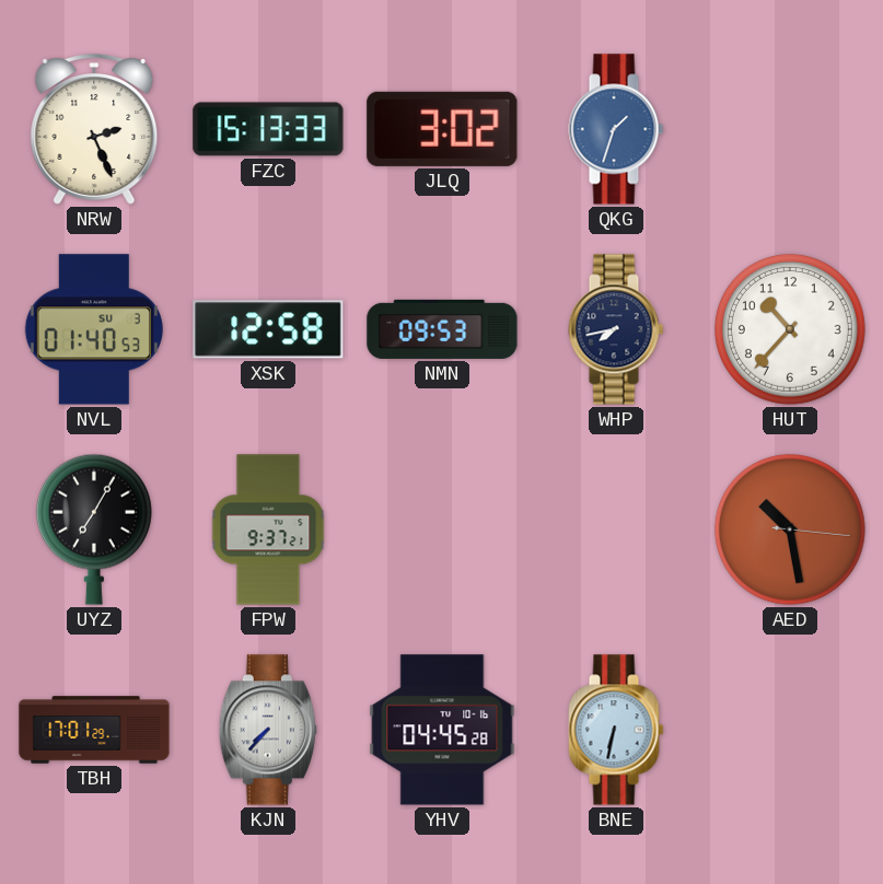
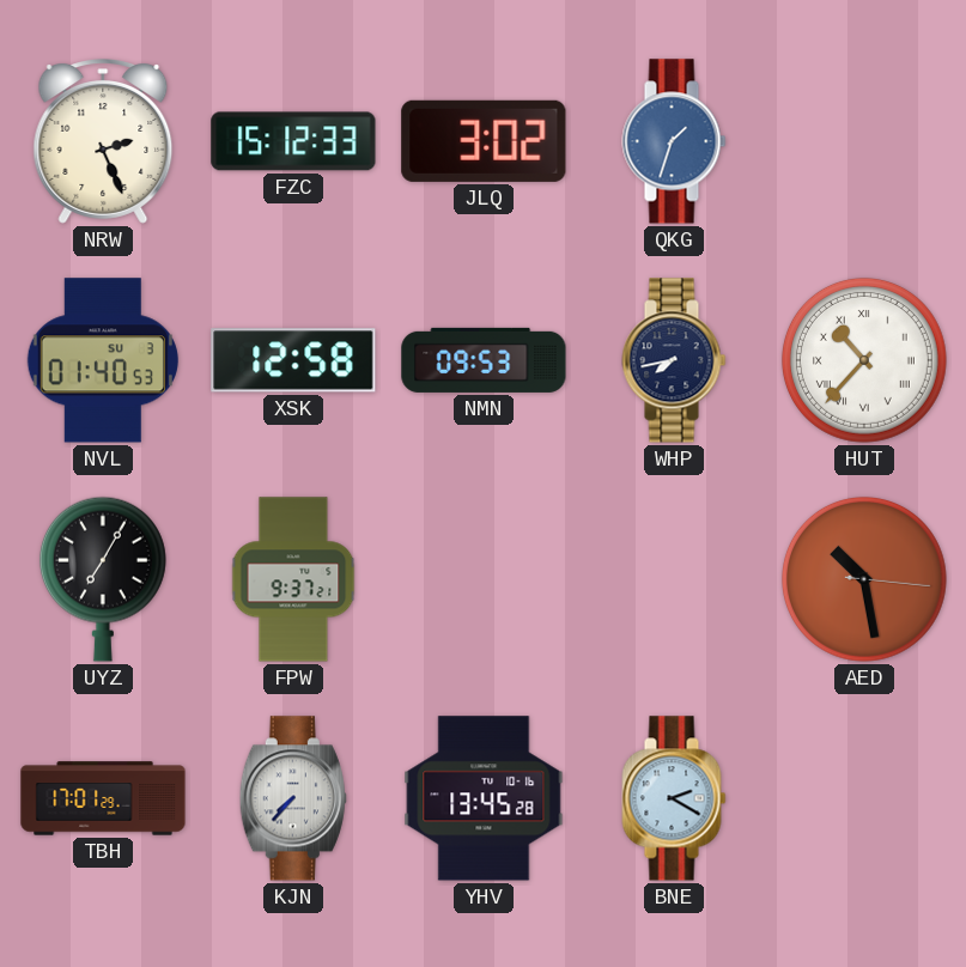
FZC: 15:13 -> 15:12
HUT numerals: Arabic -> Roman
YHV: 04:45 -> 13:45
BNE: 6:32 -> 2:20
